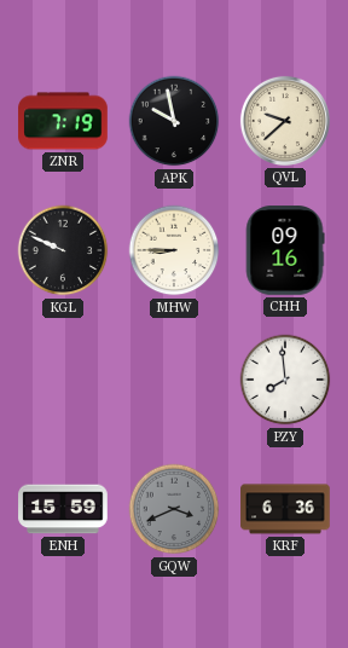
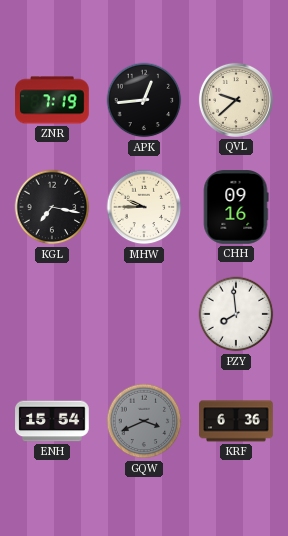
APK: 9:58 -> 12:44
KGL: 9:49 -> 7:17
MHW: 8:45 -> 9:45
ENH: 15:59 -> 15:54
